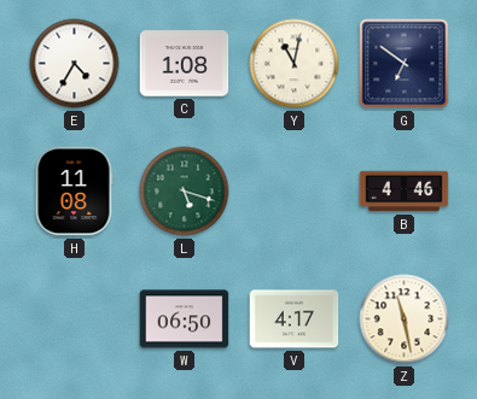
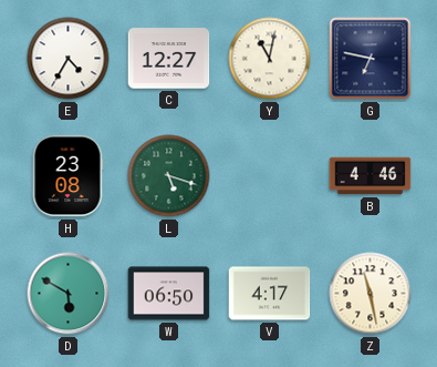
C: 1:08 -> 12:27
G: 6:51 -> 6:47
H: 11:08 -> 23:08
D: none -> 5:50
